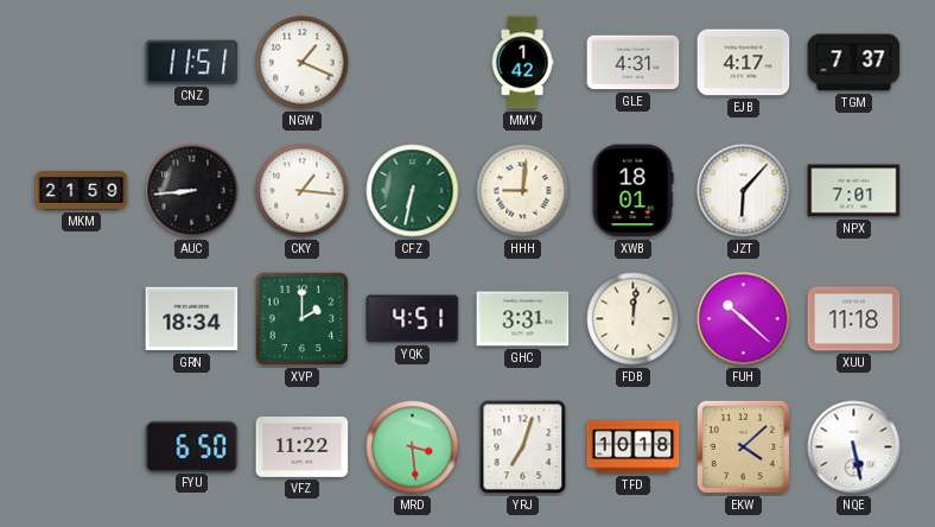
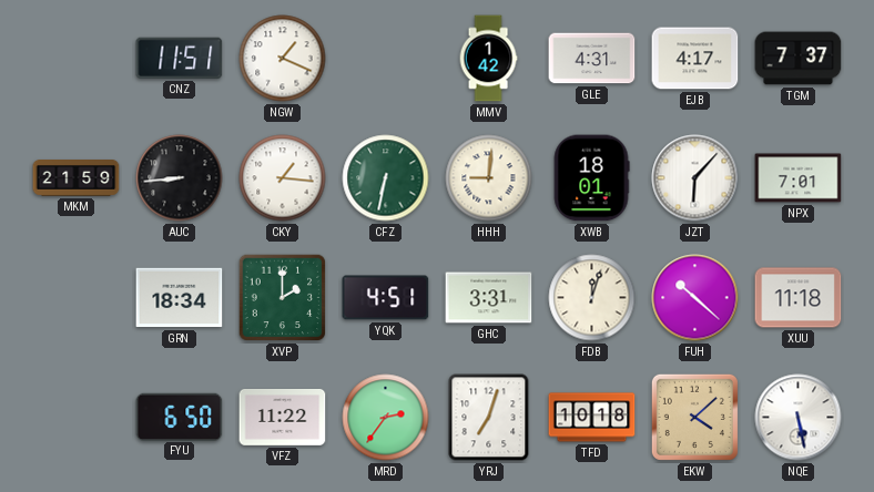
FDB: 12:01 -> 12:03
MRD: 3:29 -> 2:36
